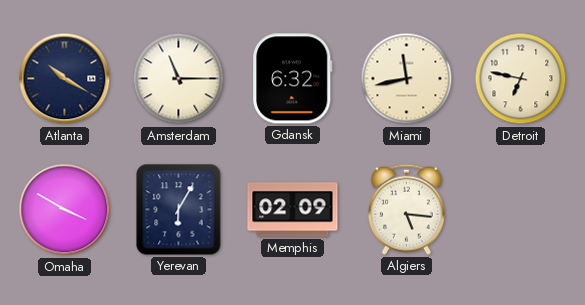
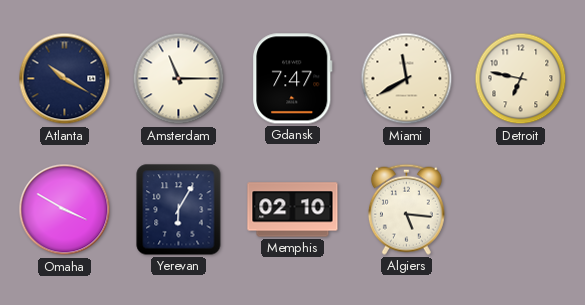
Gdansk: 6:32 -> 7:47
Miami: 11:43 -> 11:40
Memphis: 02:09 -> 02:10
